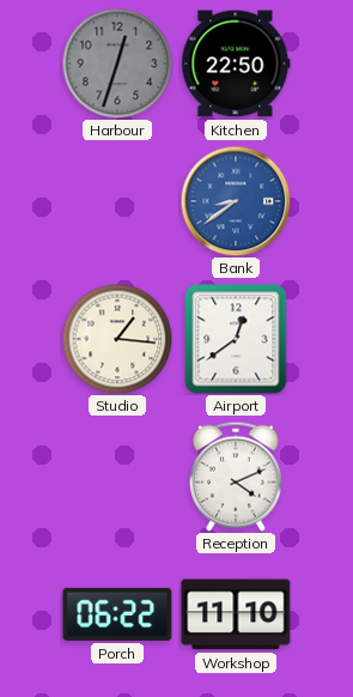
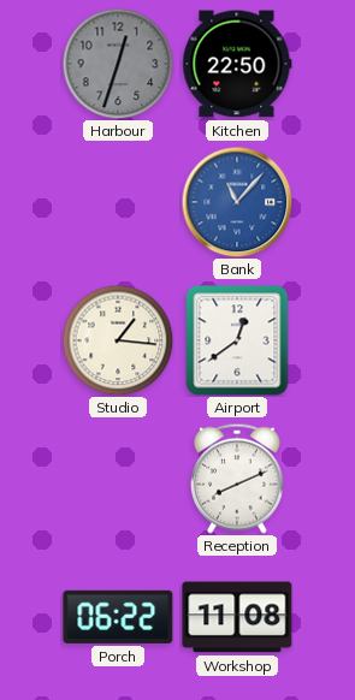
Bank: 8:39 -> 11:07
Reception: 4:11 -> 8:11
Workshop: 11:10 -> 11:08
